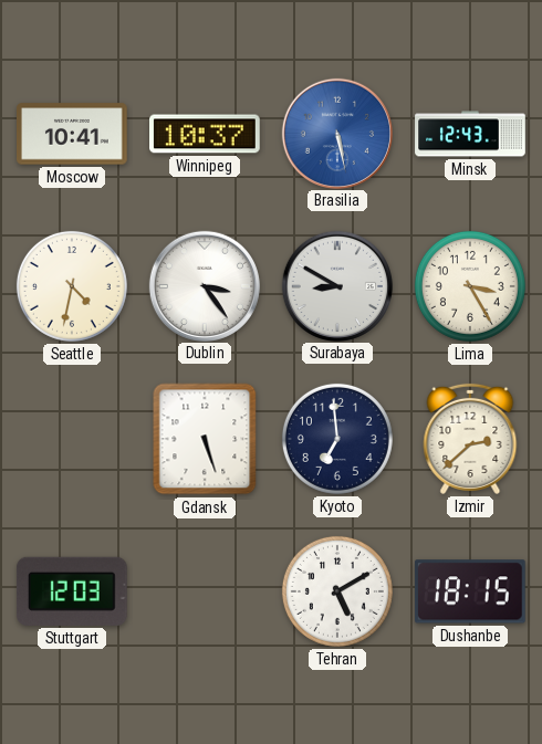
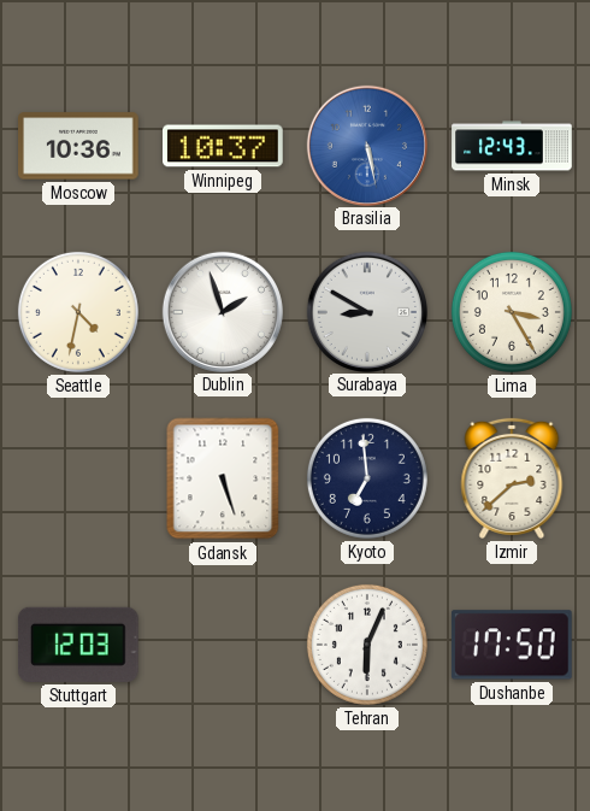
Moscow: 10:41 -> 10:36
Dublin: 3:24 -> 1:57
Tehran: 5:10 -> 6:04
Dushanbe: 18:15 -> 17:50
